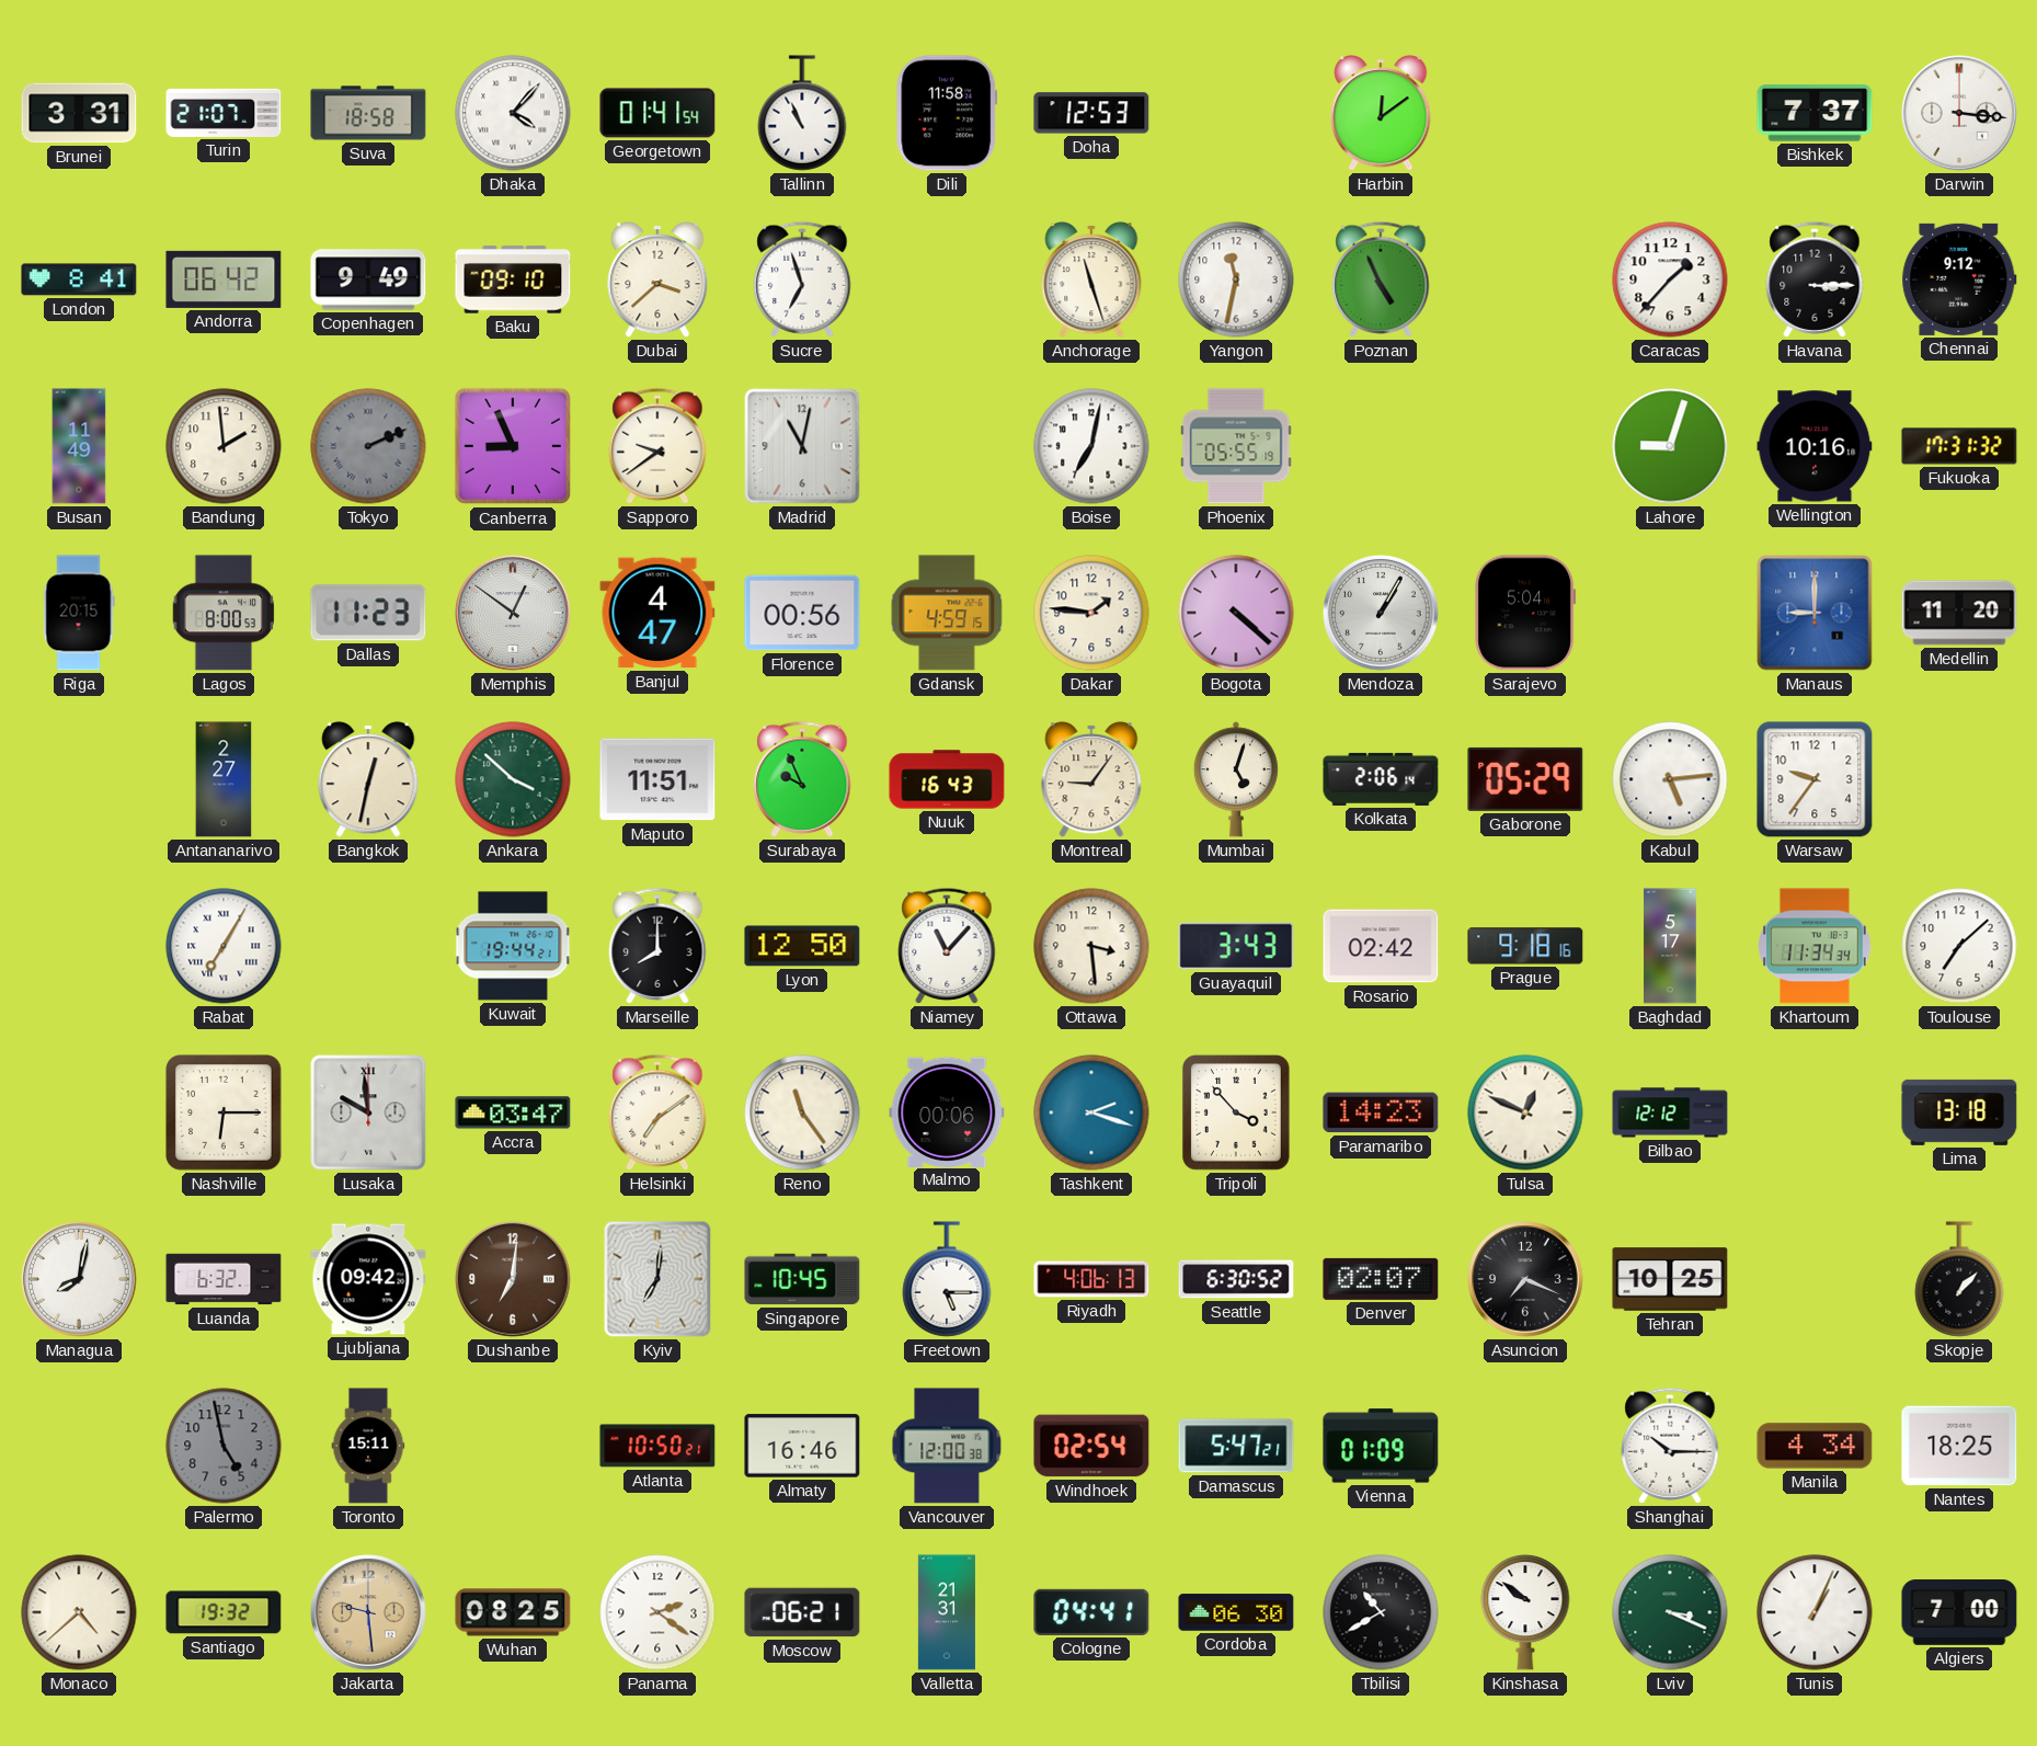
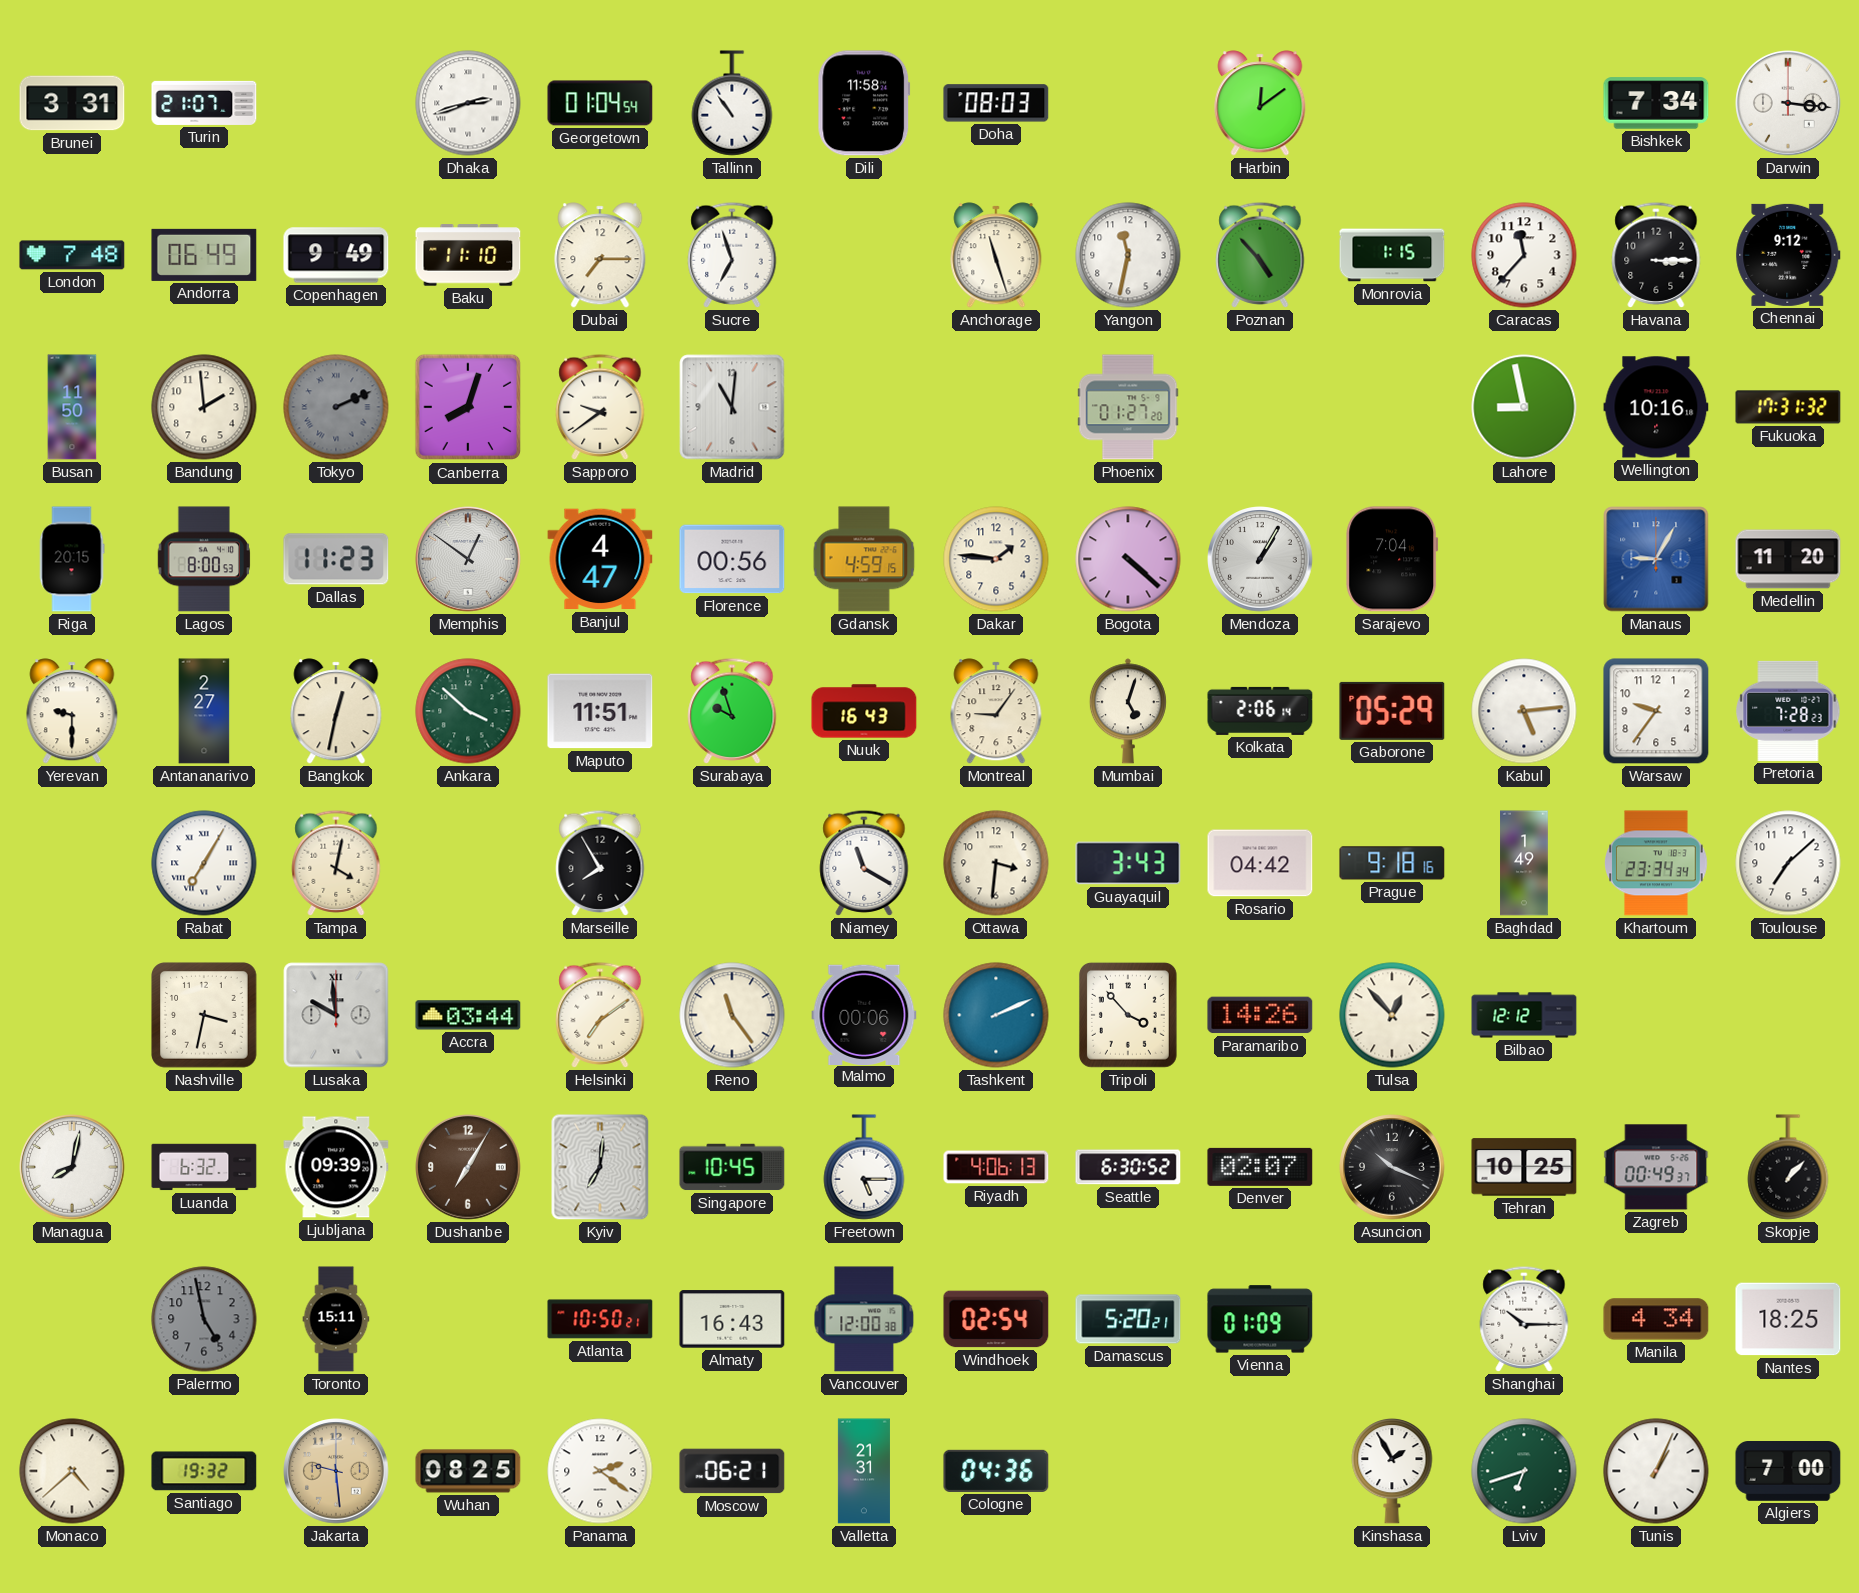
Suva: 18:58 -> none
Dhaka: 4:07 -> 2:42
Georgetown: 01:41 -> 01:04
Tallinn: 10:56 -> 10:54
Doha: 12:53 -> 08:03
Bishkek: 7:37 -> 7:34
London: 8:41 -> 7:48
Andorra: 06:42 -> 06:49
Baku: 09:10 -> 11:10
Dubai: 3:38 -> 7:15
Poznan: 4:56 -> 4:53
Monrovia: none -> 1:15
Caracas: 1:37 -> 11:37
Busan: 11:49 -> 11:50
Canberra: 8:56 -> 8:03
Madrid: 11:02 -> 11:01
Boise: 7:02 -> none
Phoenix: 05:55 -> 01:27
Lahore: 9:03 -> 8:58
Sarajevo: 5:04 -> 7:04
Manaus: 9:00 -> 9:05
Yerevan: none -> 9:30
Surabaya: 9:56 -> 9:57
Pretoria: none -> 7:28
Tampa: none -> 4:02
Kuwait: 19:44 -> none
Marseille: 8:00 -> 7:55
Lyon: 12:50 -> none
Niamey: 11:07 -> 11:20
Ottawa: 3:29 -> 3:31
Rosario: 02:42 -> 04:42
Baghdad: 5:17 -> 1:49
Khartoum: 11:34 -> 23:34
Nashville: 6:15 -> 3:32
Accra: 03:47 -> 03:44
Tashkent: 2:18 -> 2:11
Paramaribo: 14:23 -> 14:26
Tulsa: 12:49 -> 12:53
Lima: 13:18 -> none
Ljubljana: 09:42 -> 09:39
Dushanbe: 7:01 -> 7:05
Asuncion: 7:19 -> 10:19
Zagreb: none -> 00:49
Almaty: 16:46 -> 16:43
Damascus: 5:47 -> 5:20
Cologne: 04:41 -> 04:36
Cordoba: 06:30 -> none
Tbilisi: 10:40 -> none
Kinshasa: 9:51 -> 1:55
Lviv: 3:19 -> 6:42
